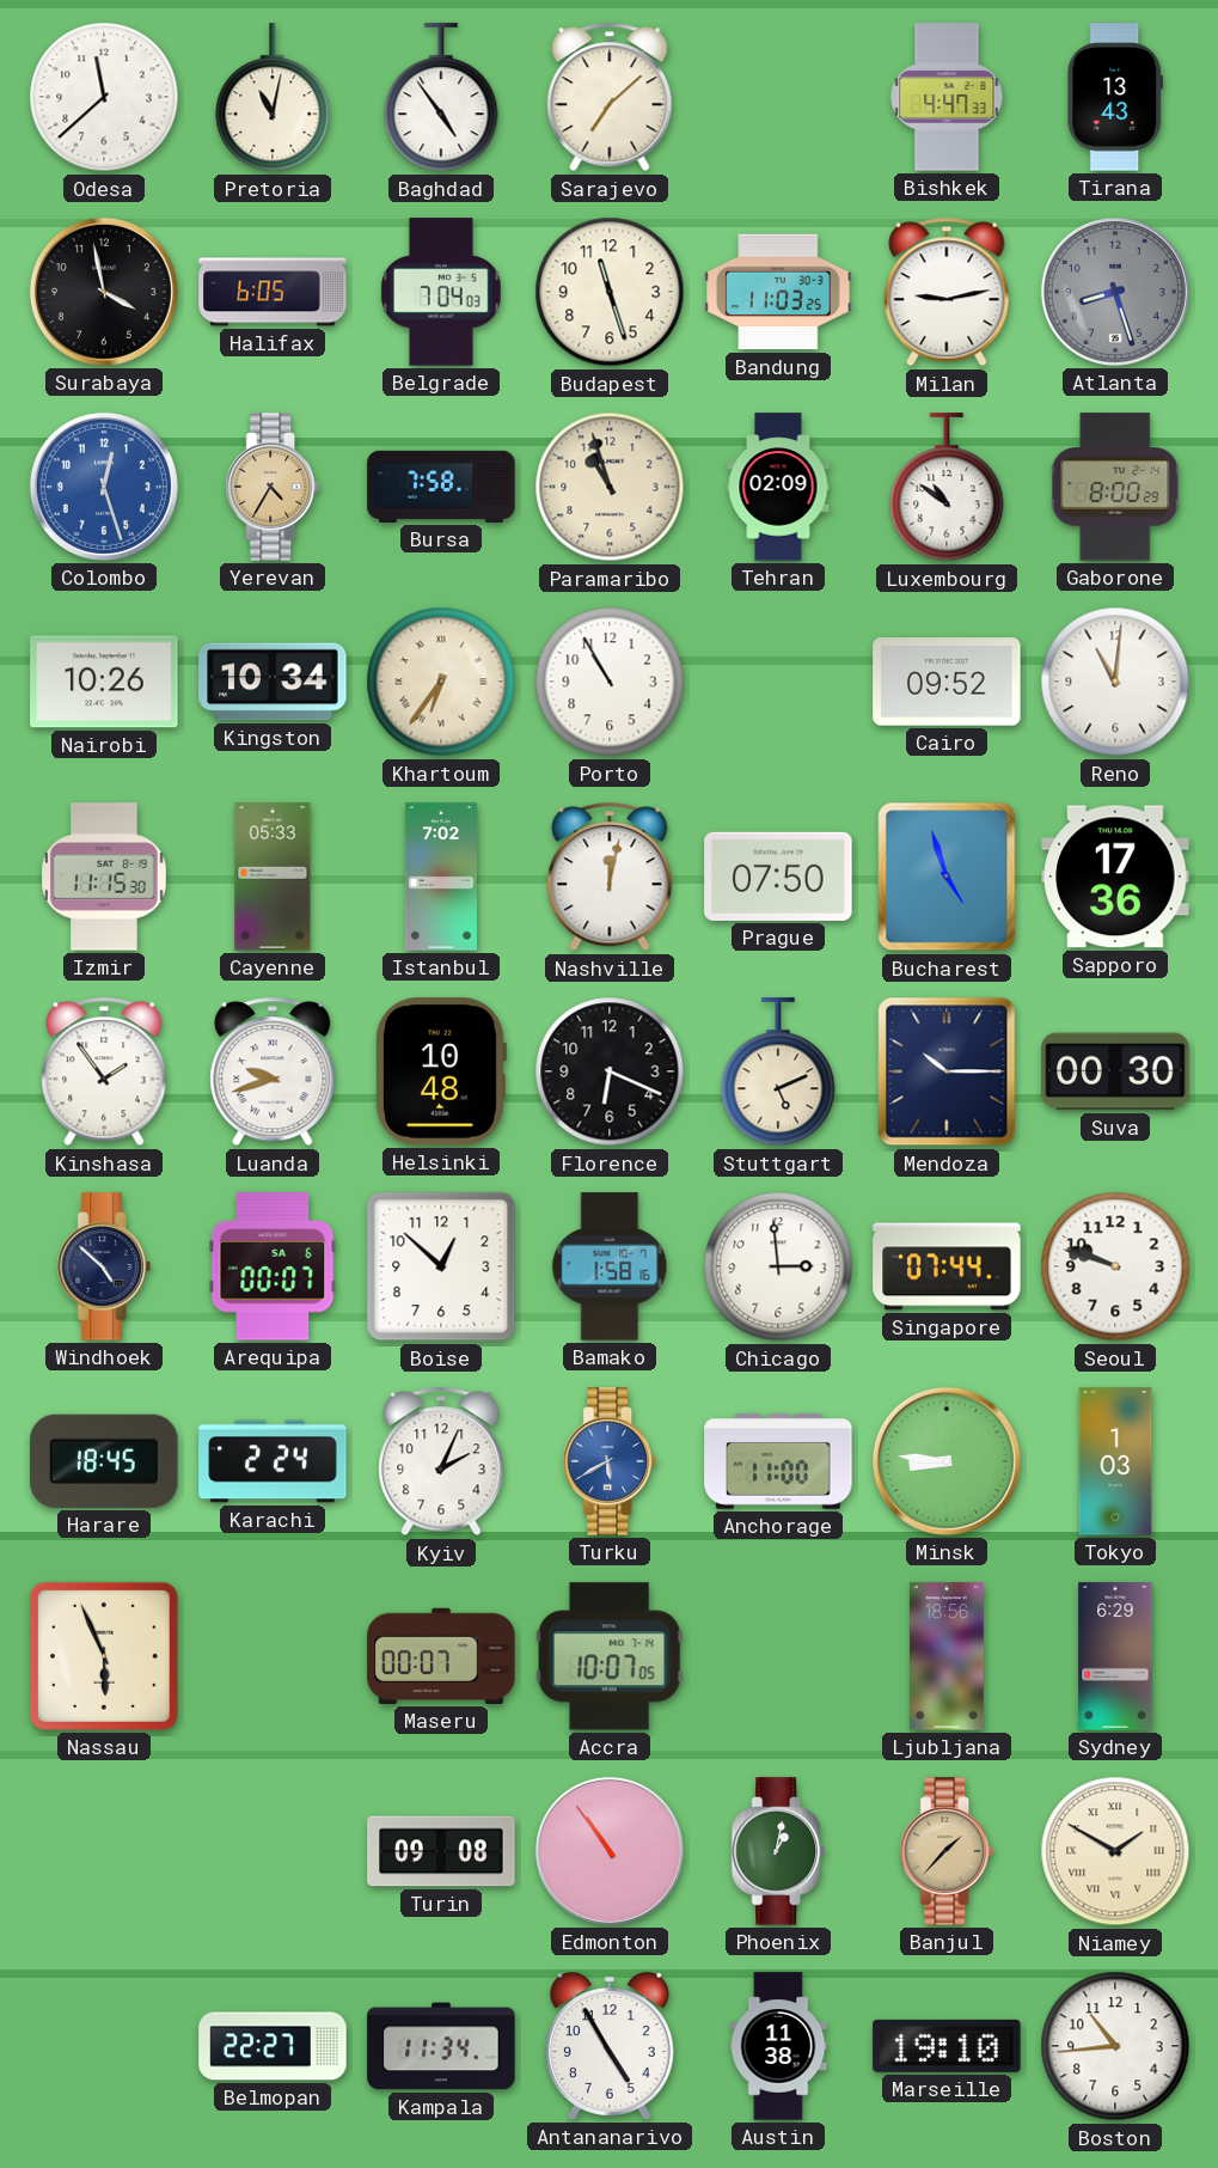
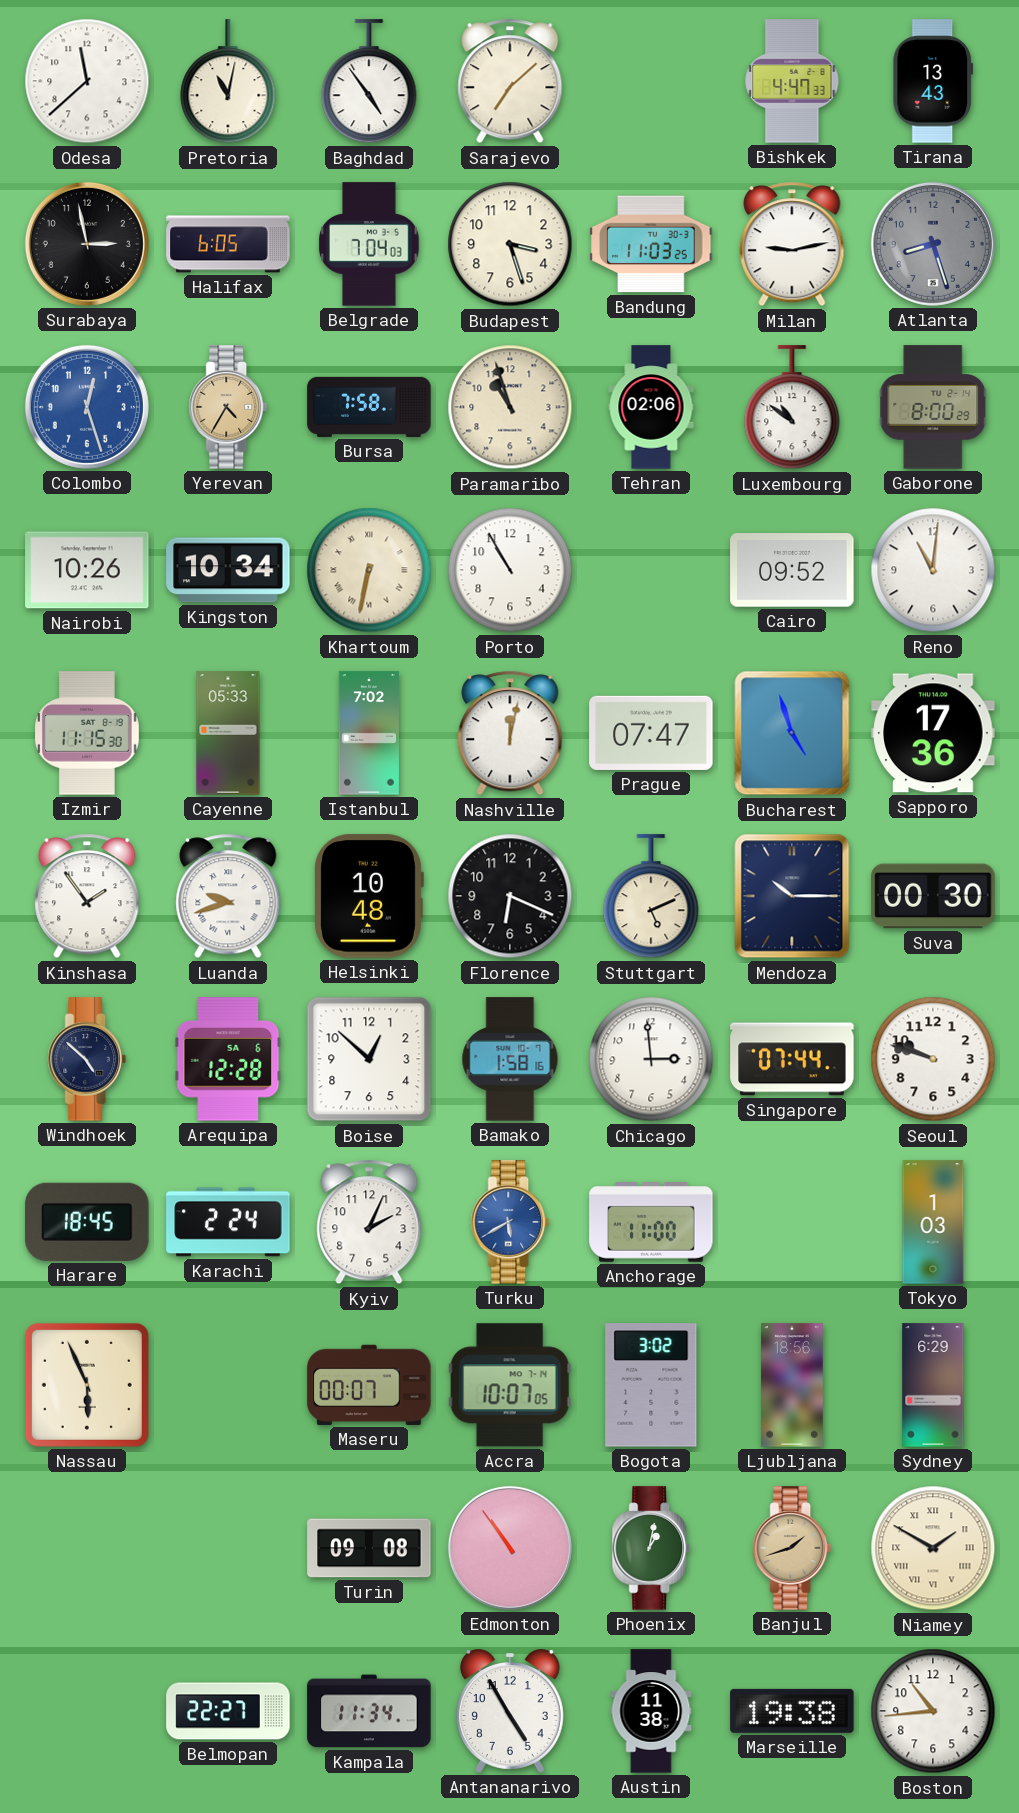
Surabaya: 3:58 -> 2:58
Budapest: 11:27 -> 3:27
Tehran: 02:09 -> 02:06
Khartoum: 6:36 -> 6:32
Prague: 07:50 -> 07:47
Arequipa: 00:07 -> 12:28
Minsk: 8:46 -> none
Bogota: none -> 3:02
Banjul: 1:37 -> 1:42
Marseille: 19:10 -> 19:38
